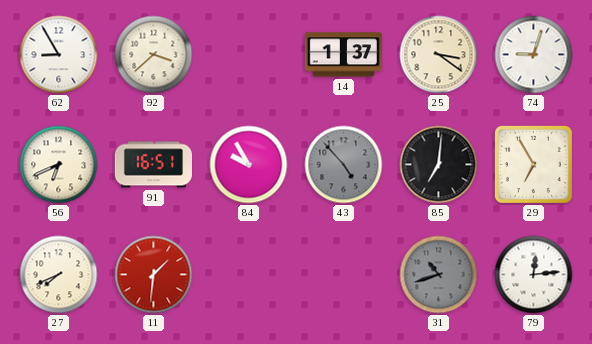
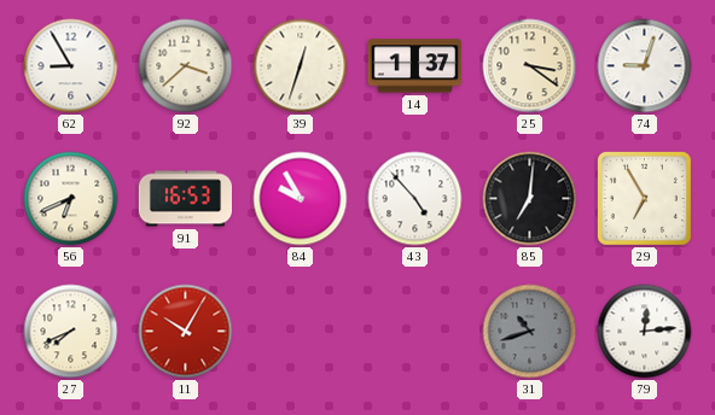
39: none -> 12:33
91: 16:51 -> 16:53
43 dial: grey -> white
11: 1:31 -> 10:05
